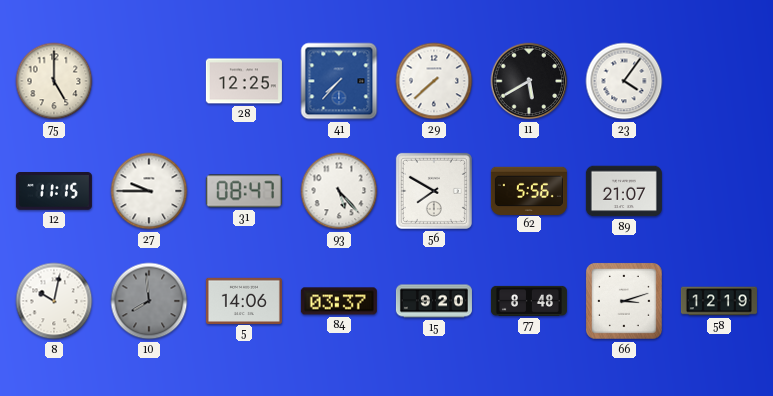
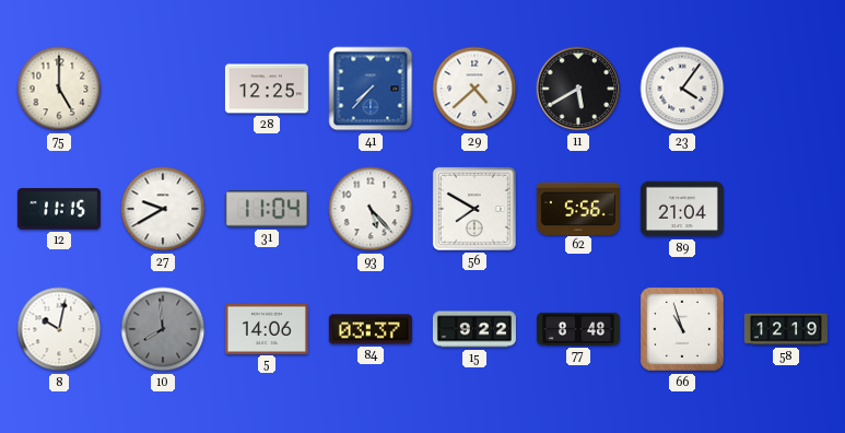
29: 7:38 -> 4:38
27: 9:45 -> 9:40
31: 08:47 -> 11:04
89: 21:07 -> 21:04
15: 9:20 -> 9:22
66: 3:12 -> 10:57
